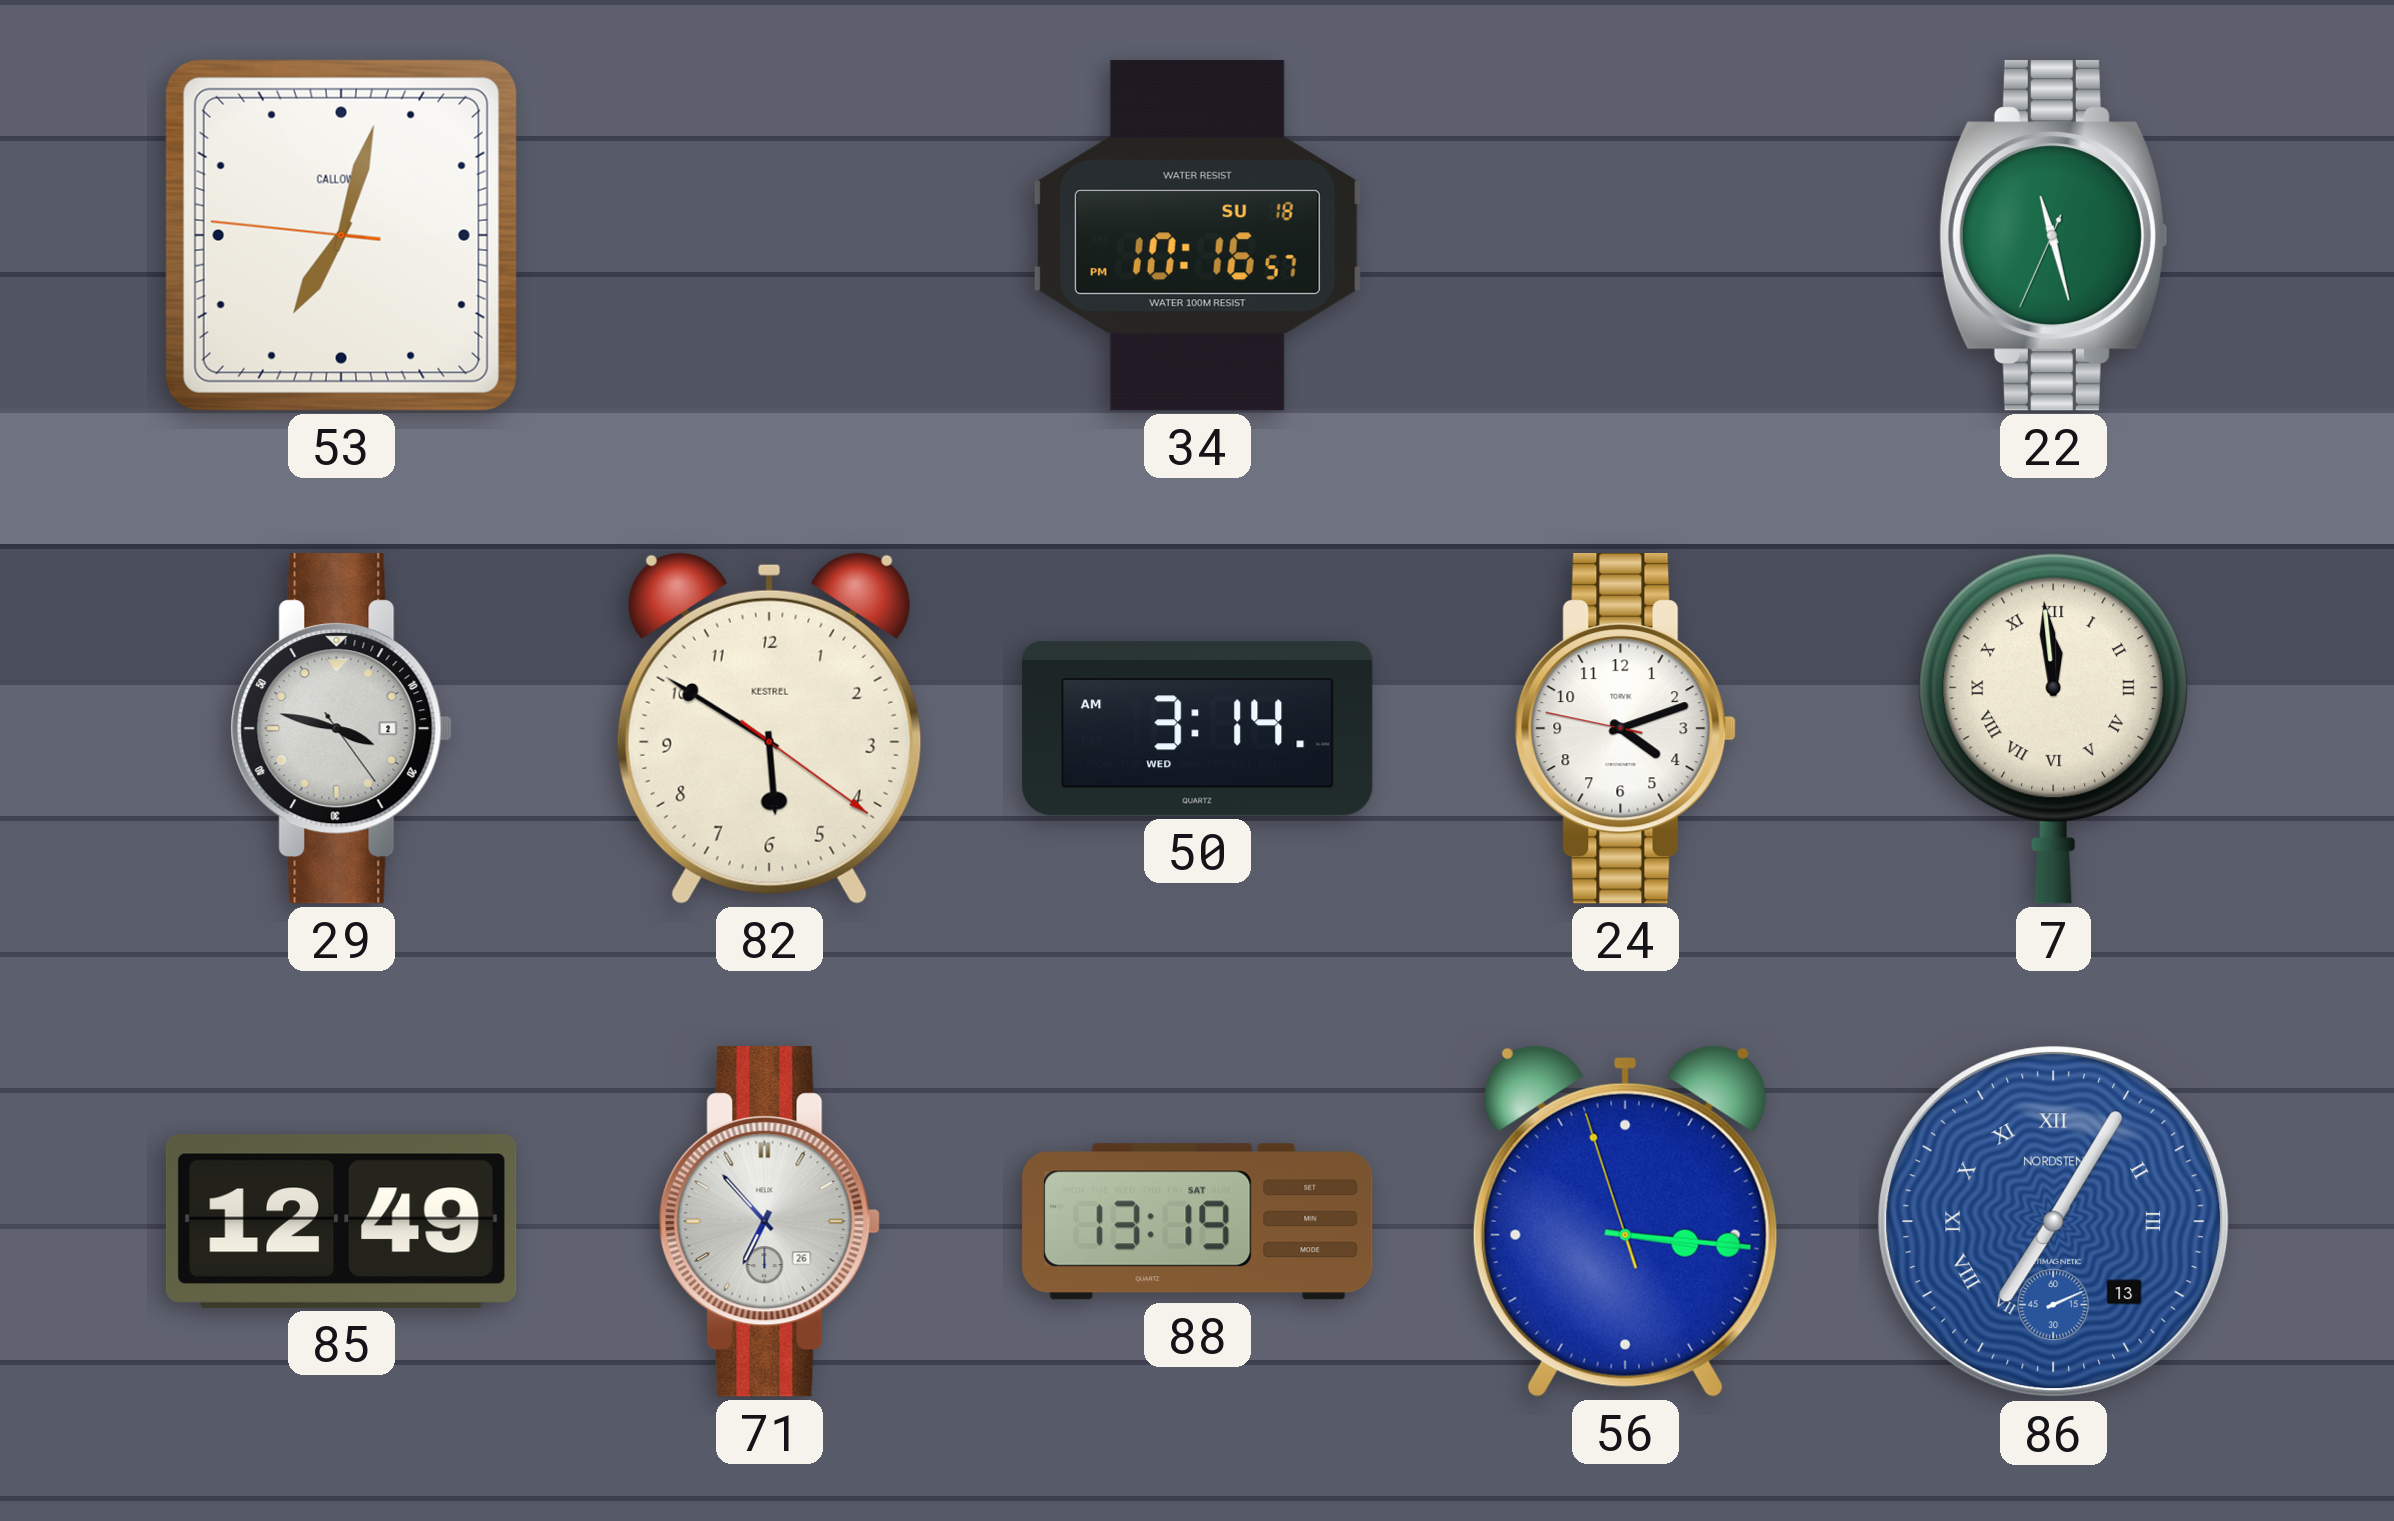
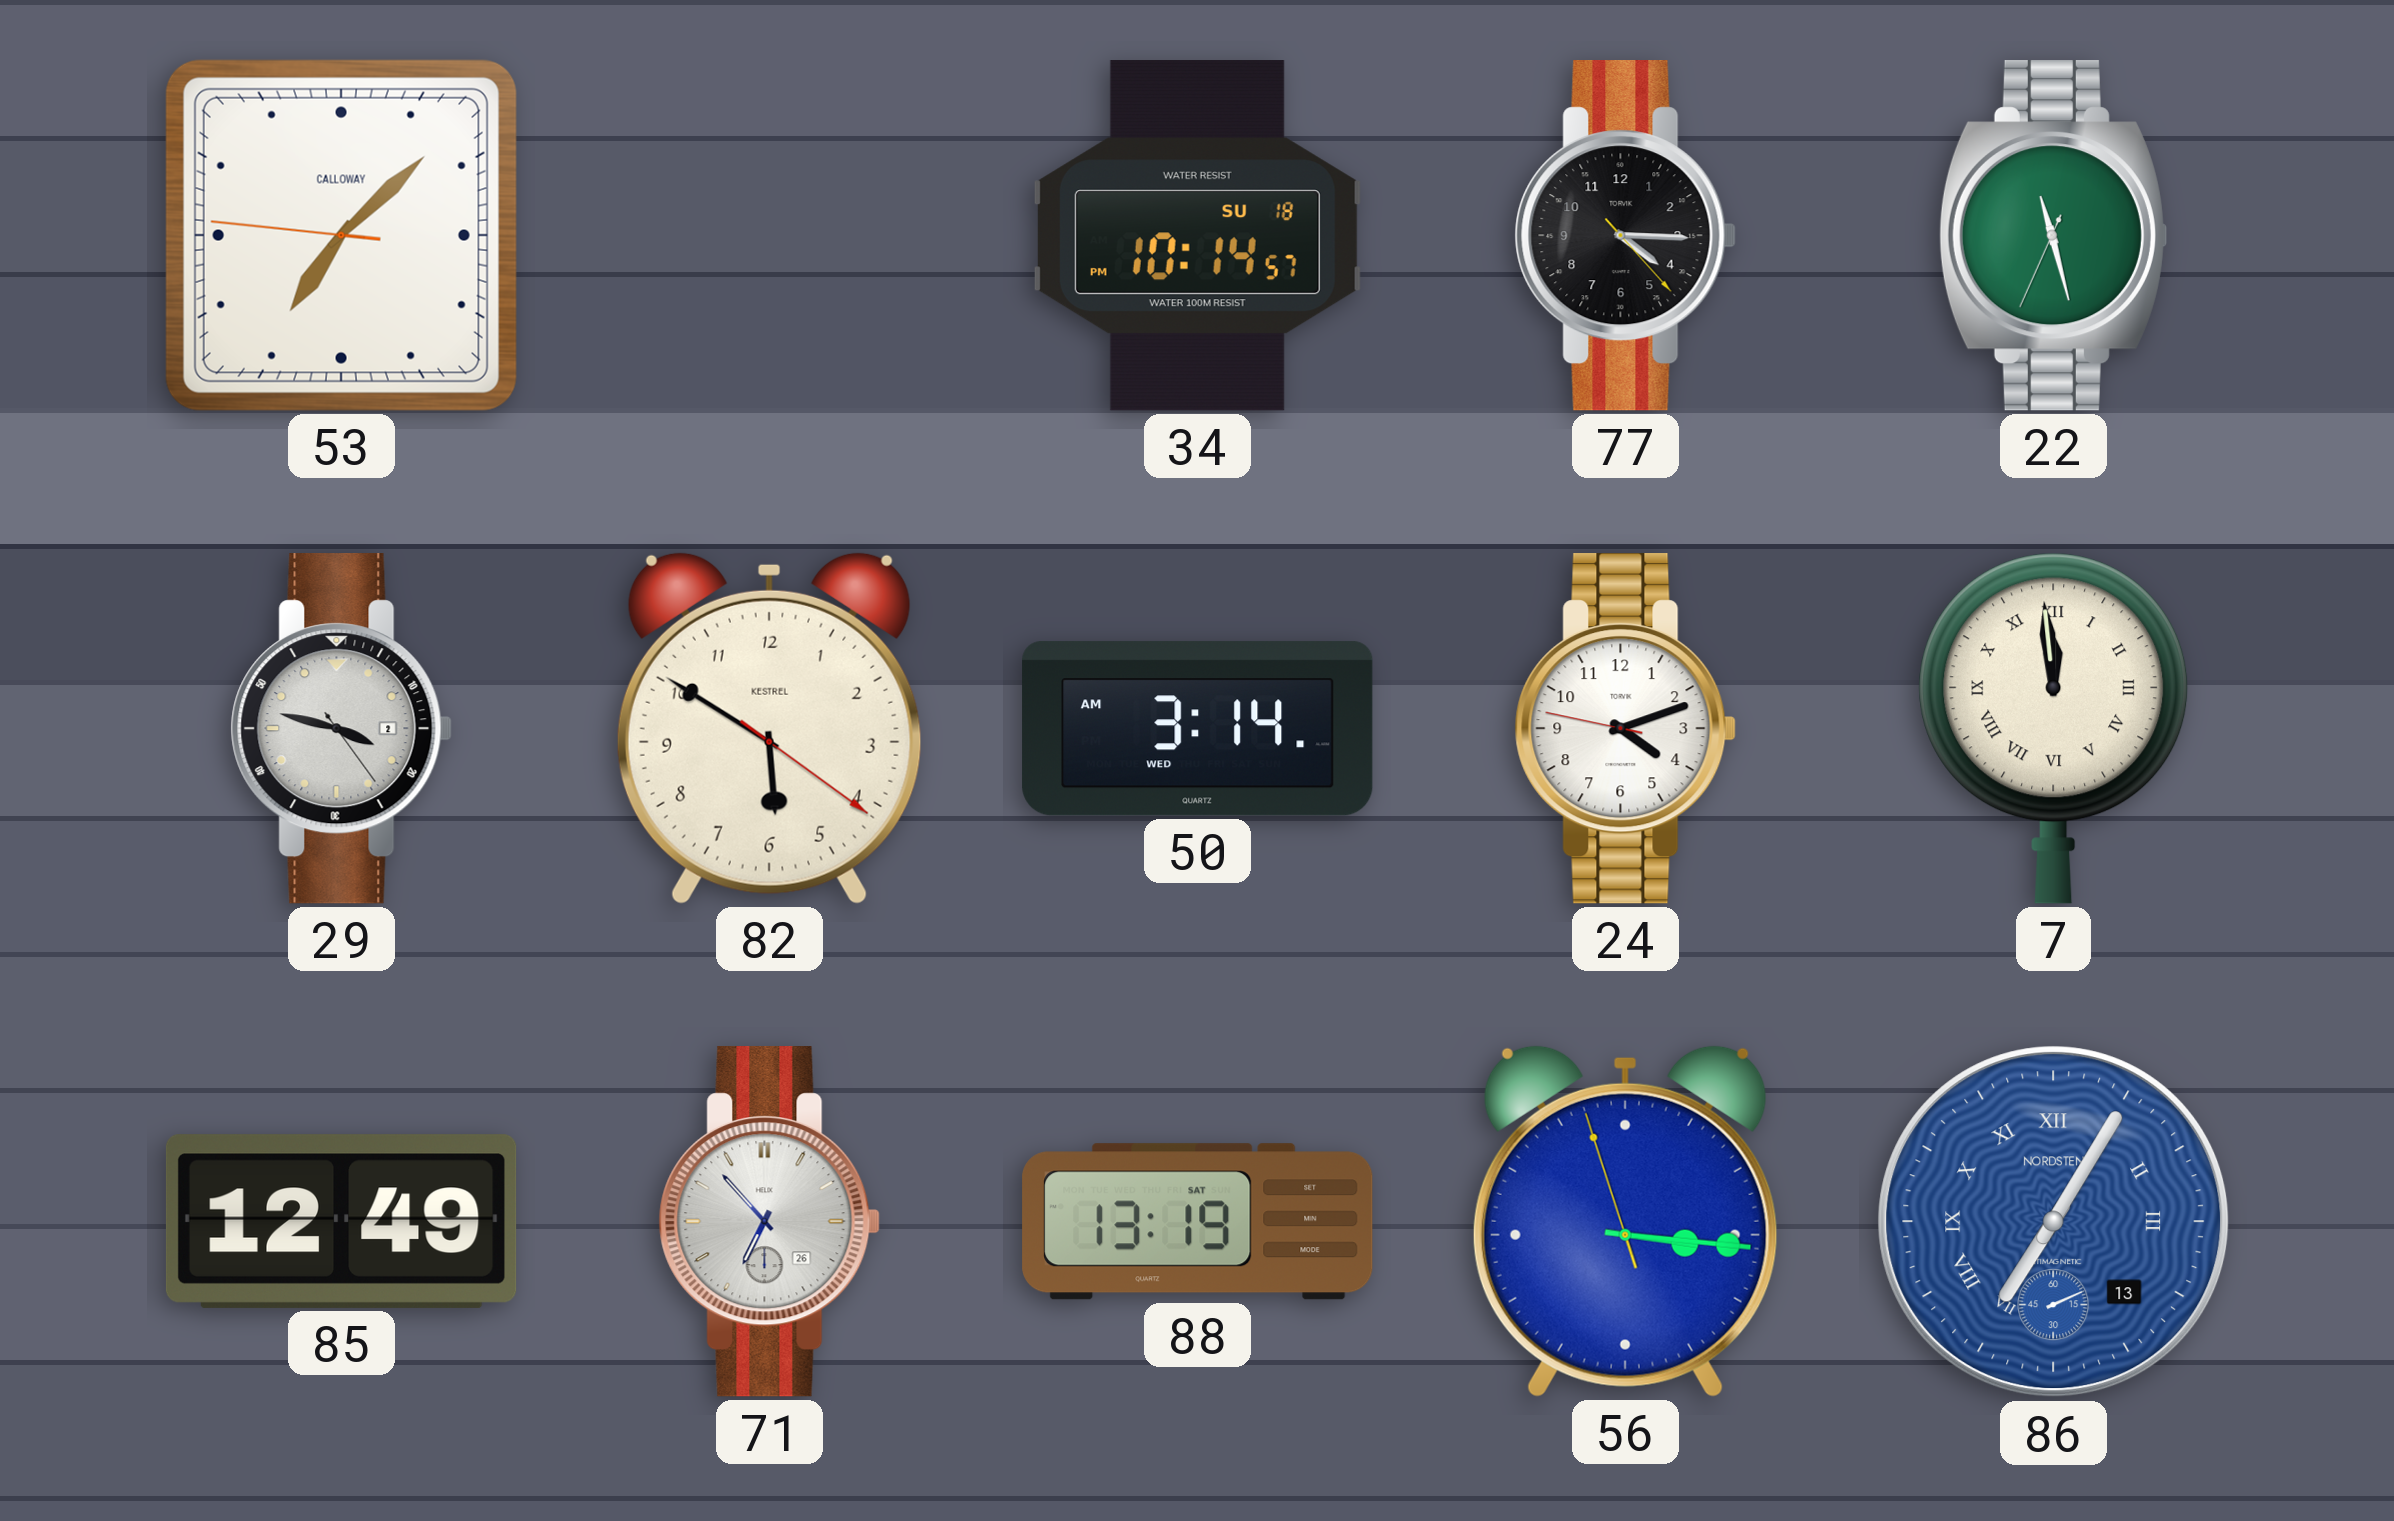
53: 7:02 -> 7:07
34: 10:16 -> 10:14
77: none -> 4:15
